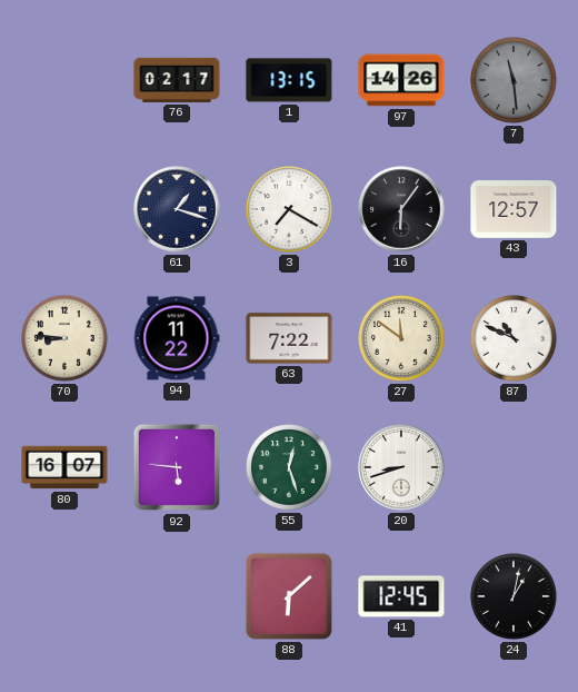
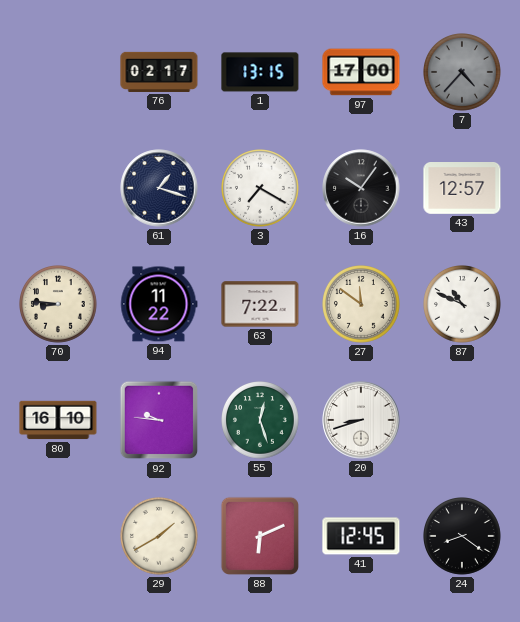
97: 14:26 -> 17:00
7: 11:29 -> 4:37
16: 6:06 -> 10:06
80: 16:07 -> 16:10
92: 5:46 -> 9:46
29: none -> 1:40
88: 6:08 -> 6:11
24: 1:02 -> 8:21
